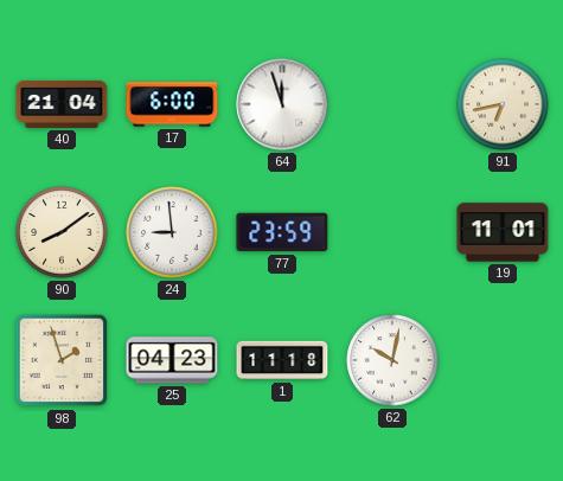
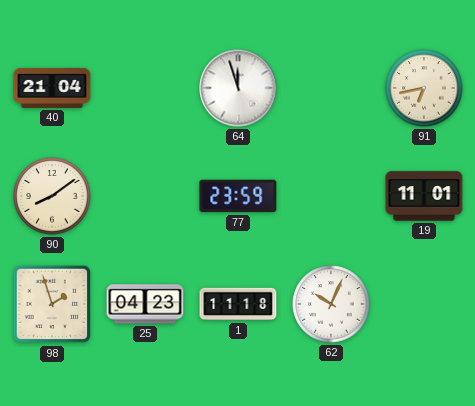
17: 6:00 -> none
24: 8:59 -> none
62: 10:02 -> 10:04
